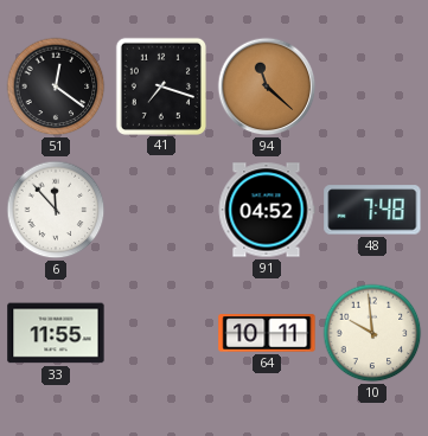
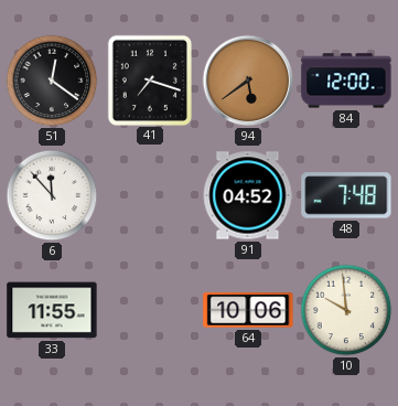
94: 11:22 -> 5:39
84: none -> 12:00
64: 10:11 -> 10:06
